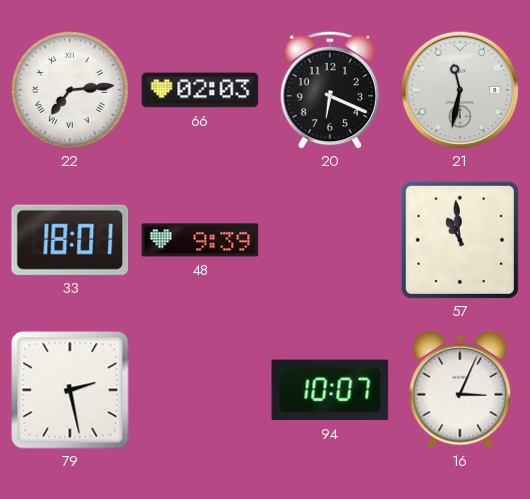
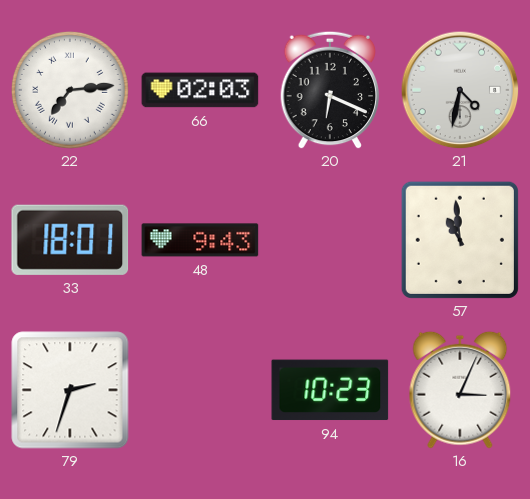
21: 11:32 -> 4:32
48: 9:39 -> 9:43
79: 2:28 -> 2:33
94: 10:07 -> 10:23
